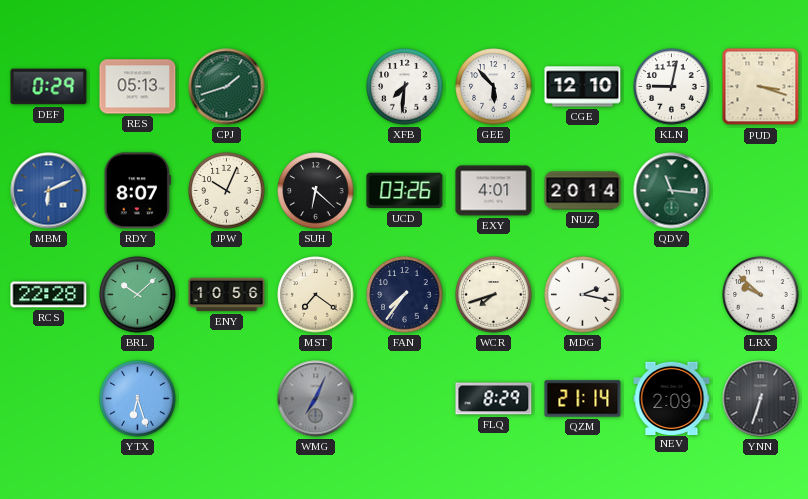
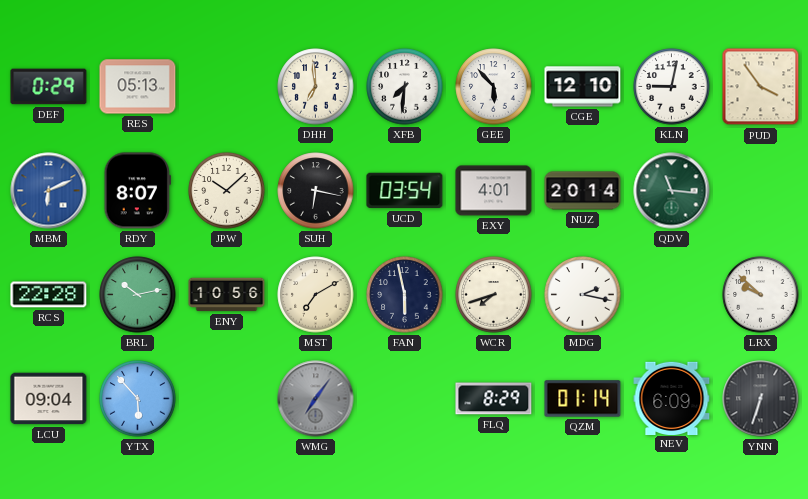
CPJ: 1:42 -> none
DHH: none -> 6:59
PUD: 3:18 -> 3:54
JPW: 10:04 -> 10:08
SUH: 6:22 -> 6:17
UCD: 03:26 -> 03:54
BRL: 10:08 -> 10:13
MST: 7:21 -> 7:10
FAN: 7:36 -> 5:58
LCU: none -> 09:04
YTX: 6:27 -> 5:53
WMG: 7:04 -> 7:06
QZM: 21:14 -> 01:14
NEV: 2:09 -> 6:09
